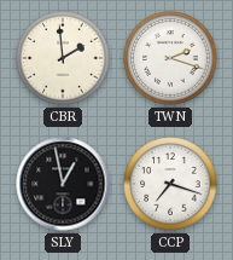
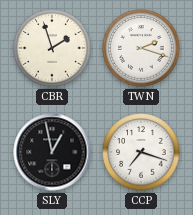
CBR: 1:59 -> 1:57
